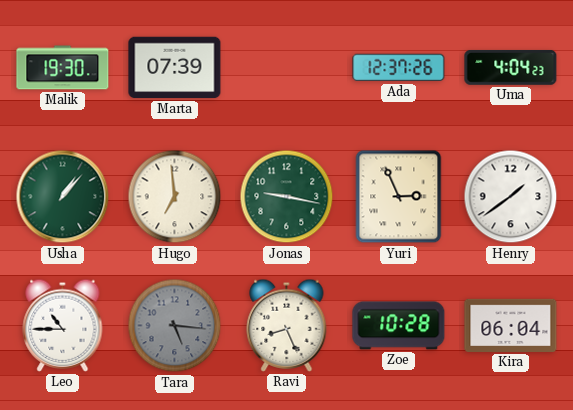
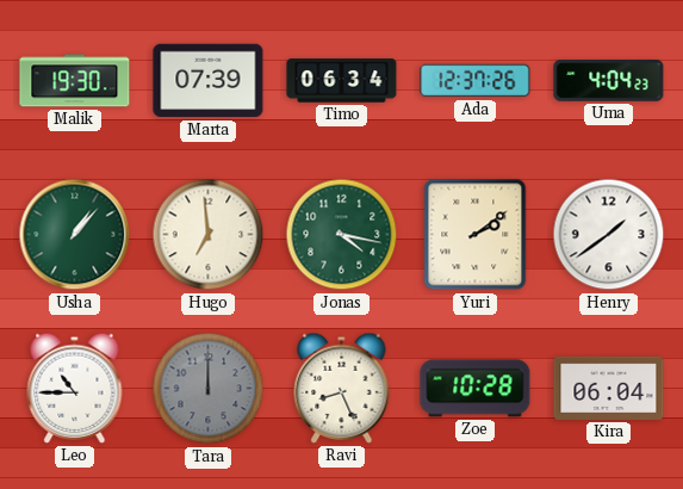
Timo: none -> 06:34
Jonas: 9:17 -> 4:17
Yuri: 2:56 -> 2:09
Tara: 5:16 -> 12:00
